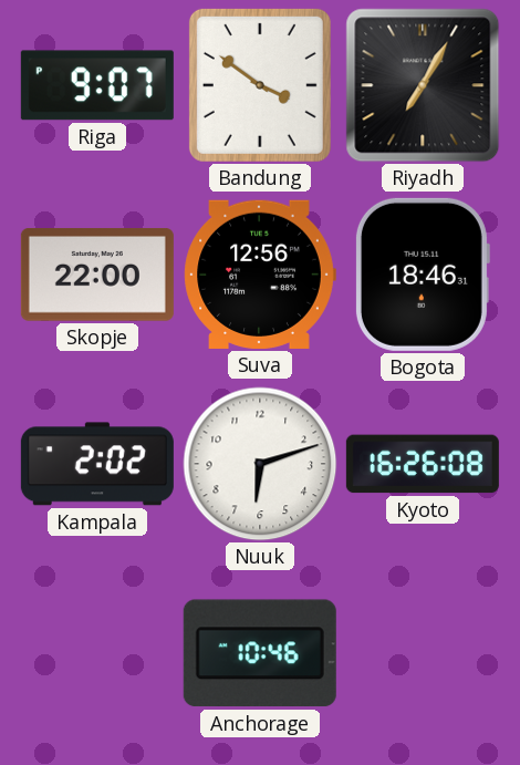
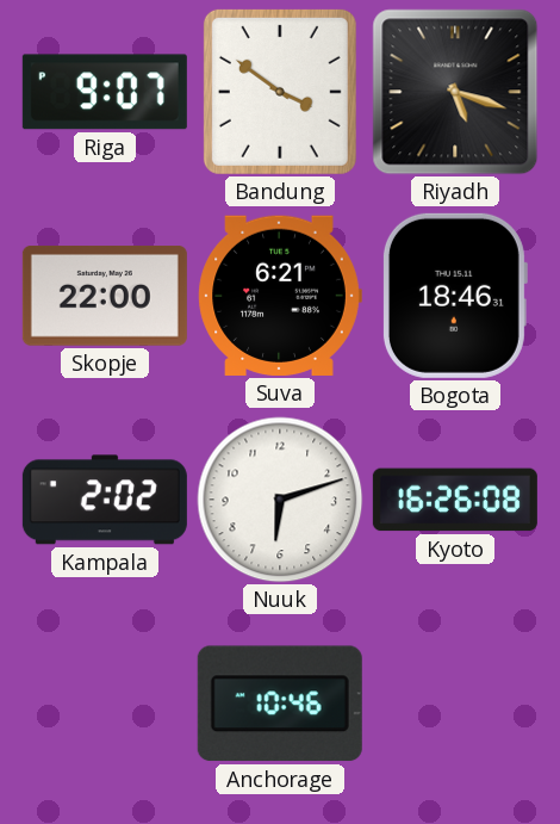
Riyadh: 7:05 -> 5:18
Suva: 12:56 -> 6:21
